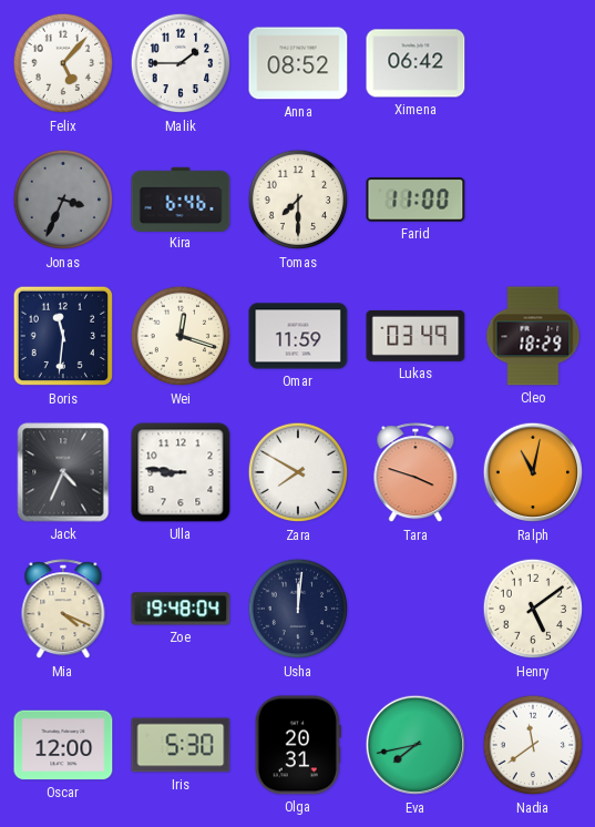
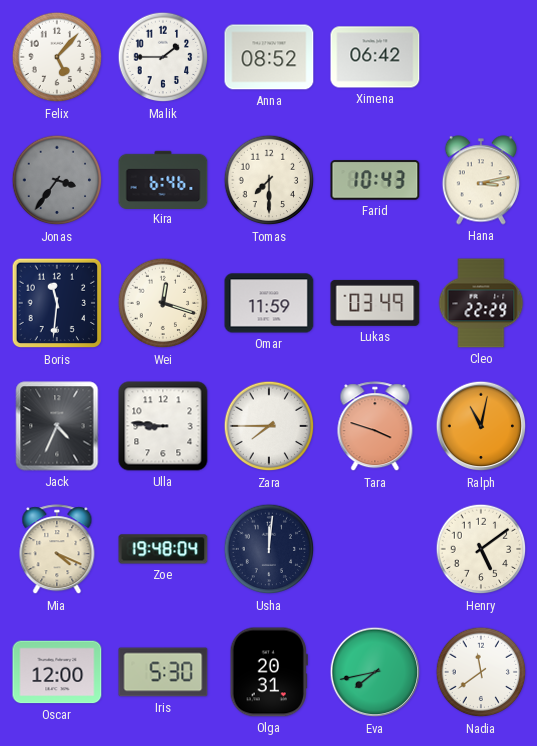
Jonas: 3:34 -> 3:36
Farid: 11:00 -> 10:43
Hana: none -> 3:13
Cleo: 18:29 -> 22:29
Zara: 7:50 -> 7:45
